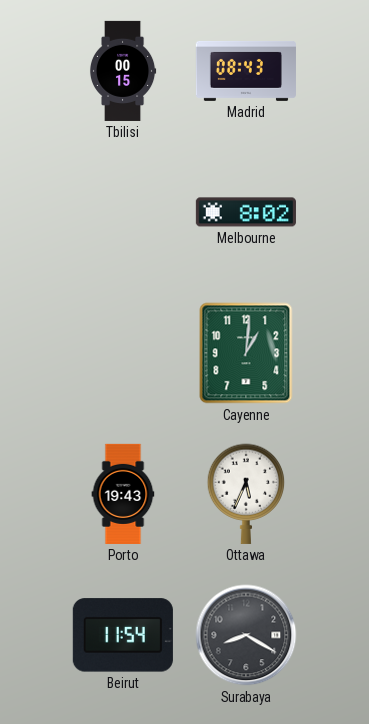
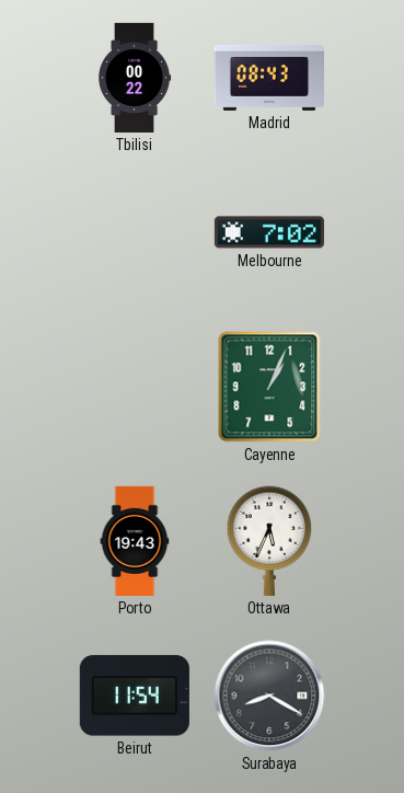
Tbilisi: 00:15 -> 00:22
Melbourne: 8:02 -> 7:02
Cayenne: 1:01 -> 1:04
